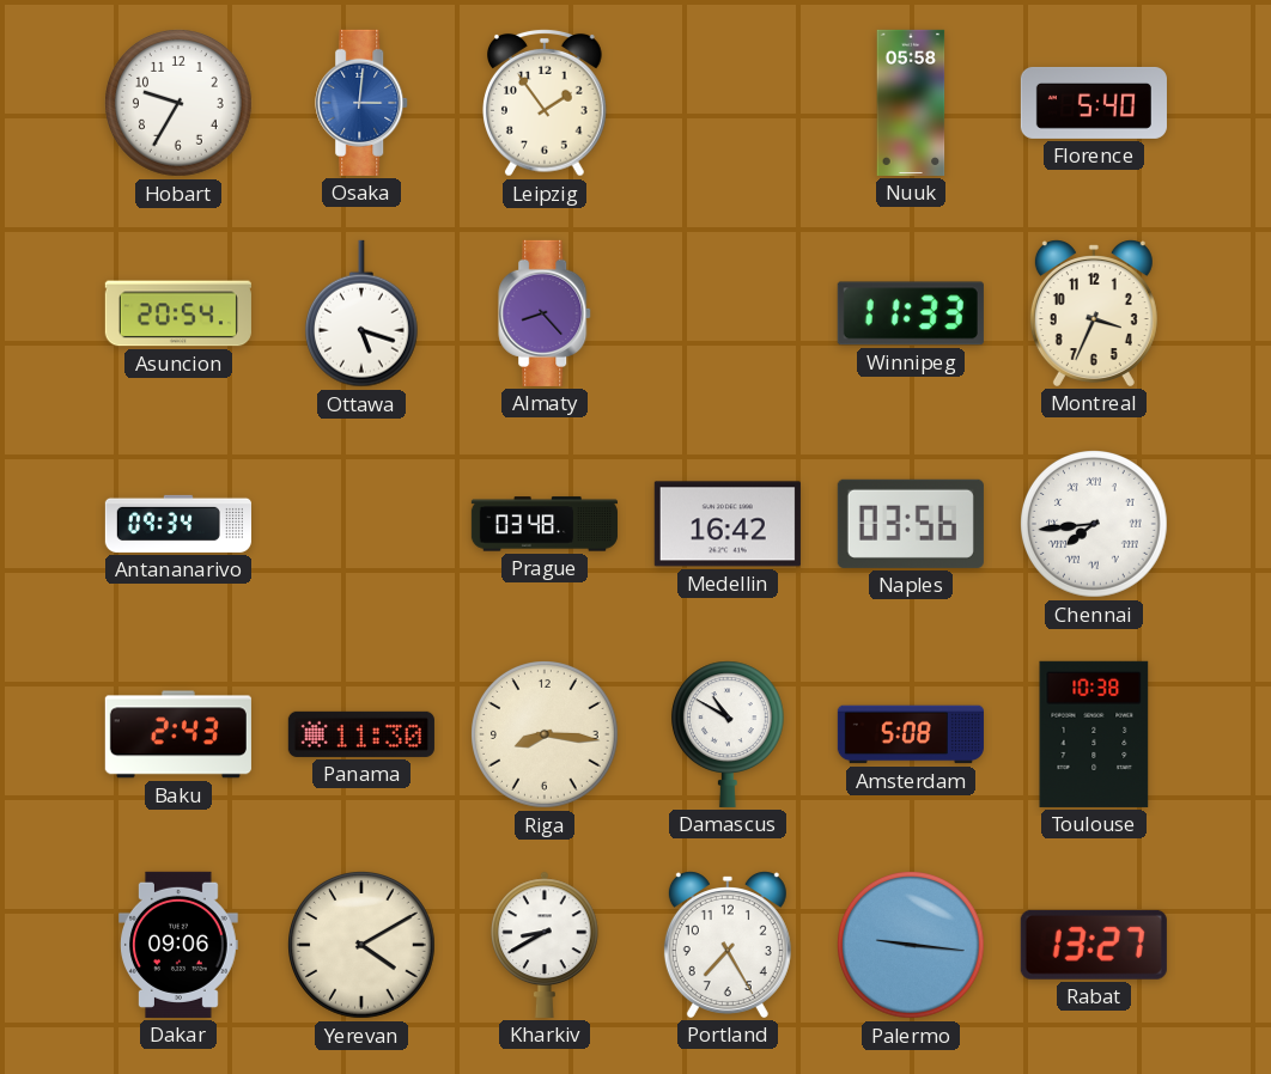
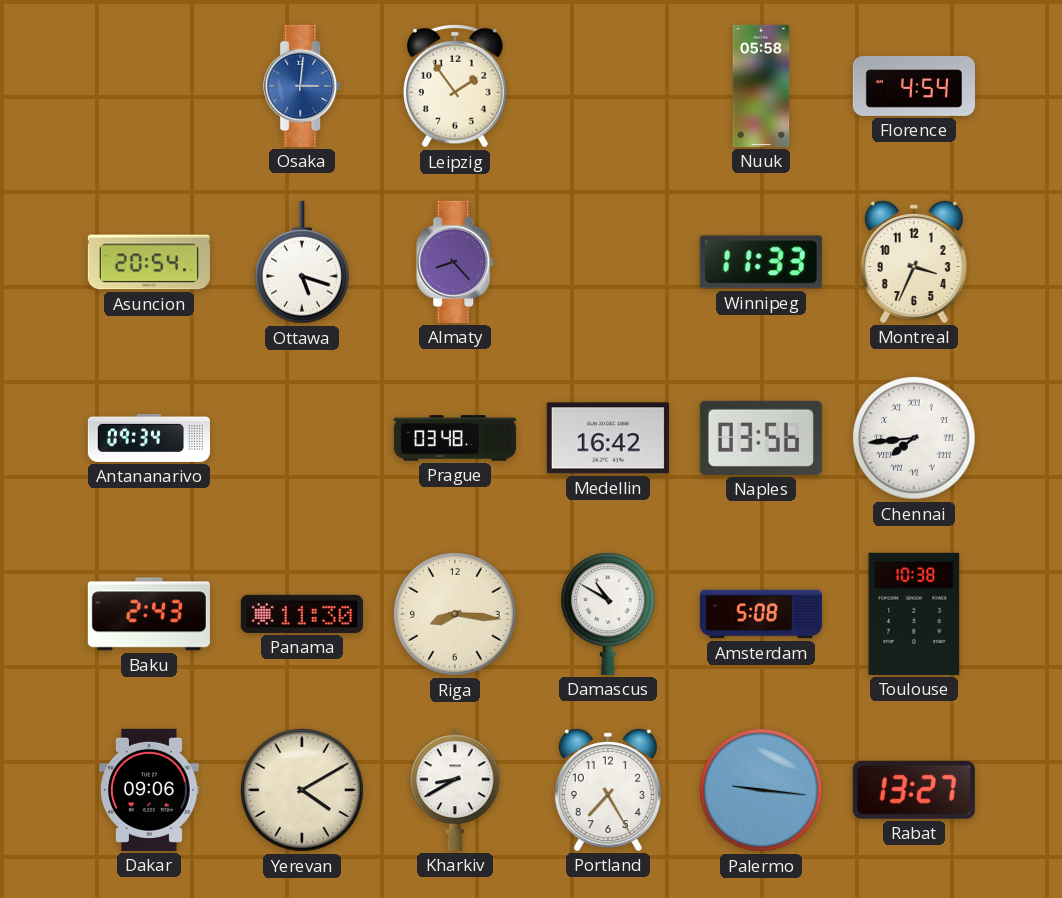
Hobart: 9:35 -> none
Florence: 5:40 -> 4:54
